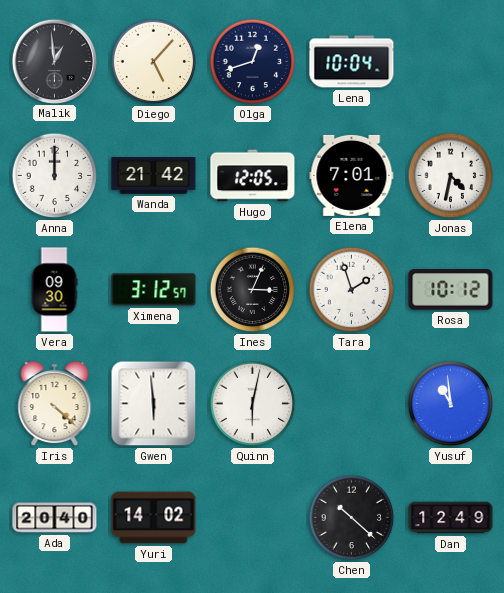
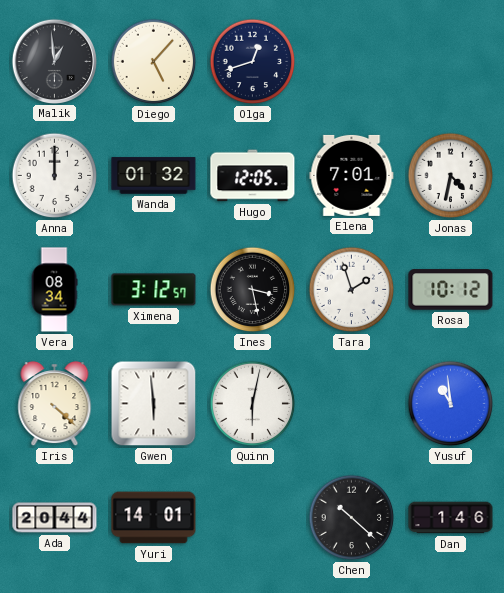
Lena: 10:04 -> none
Wanda: 21:42 -> 01:32
Vera: 09:30 -> 08:34
Ines: 3:04 -> 3:28
Ada: 20:40 -> 20:44
Yuri: 14:02 -> 14:01
Dan: 12:49 -> 1:46
